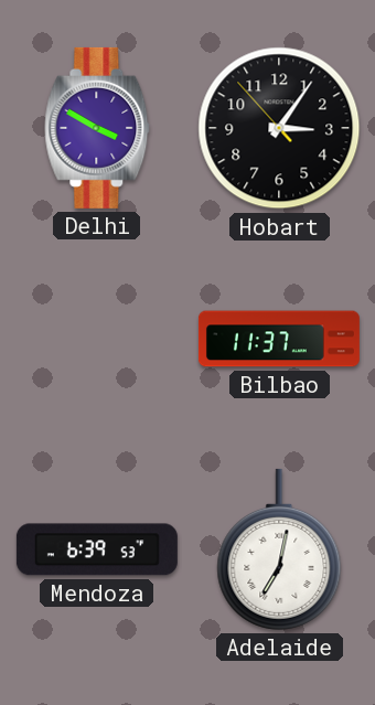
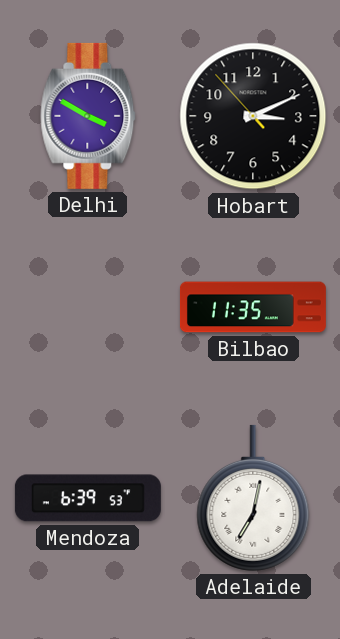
Hobart: 3:05 -> 3:10
Bilbao: 11:37 -> 11:35
